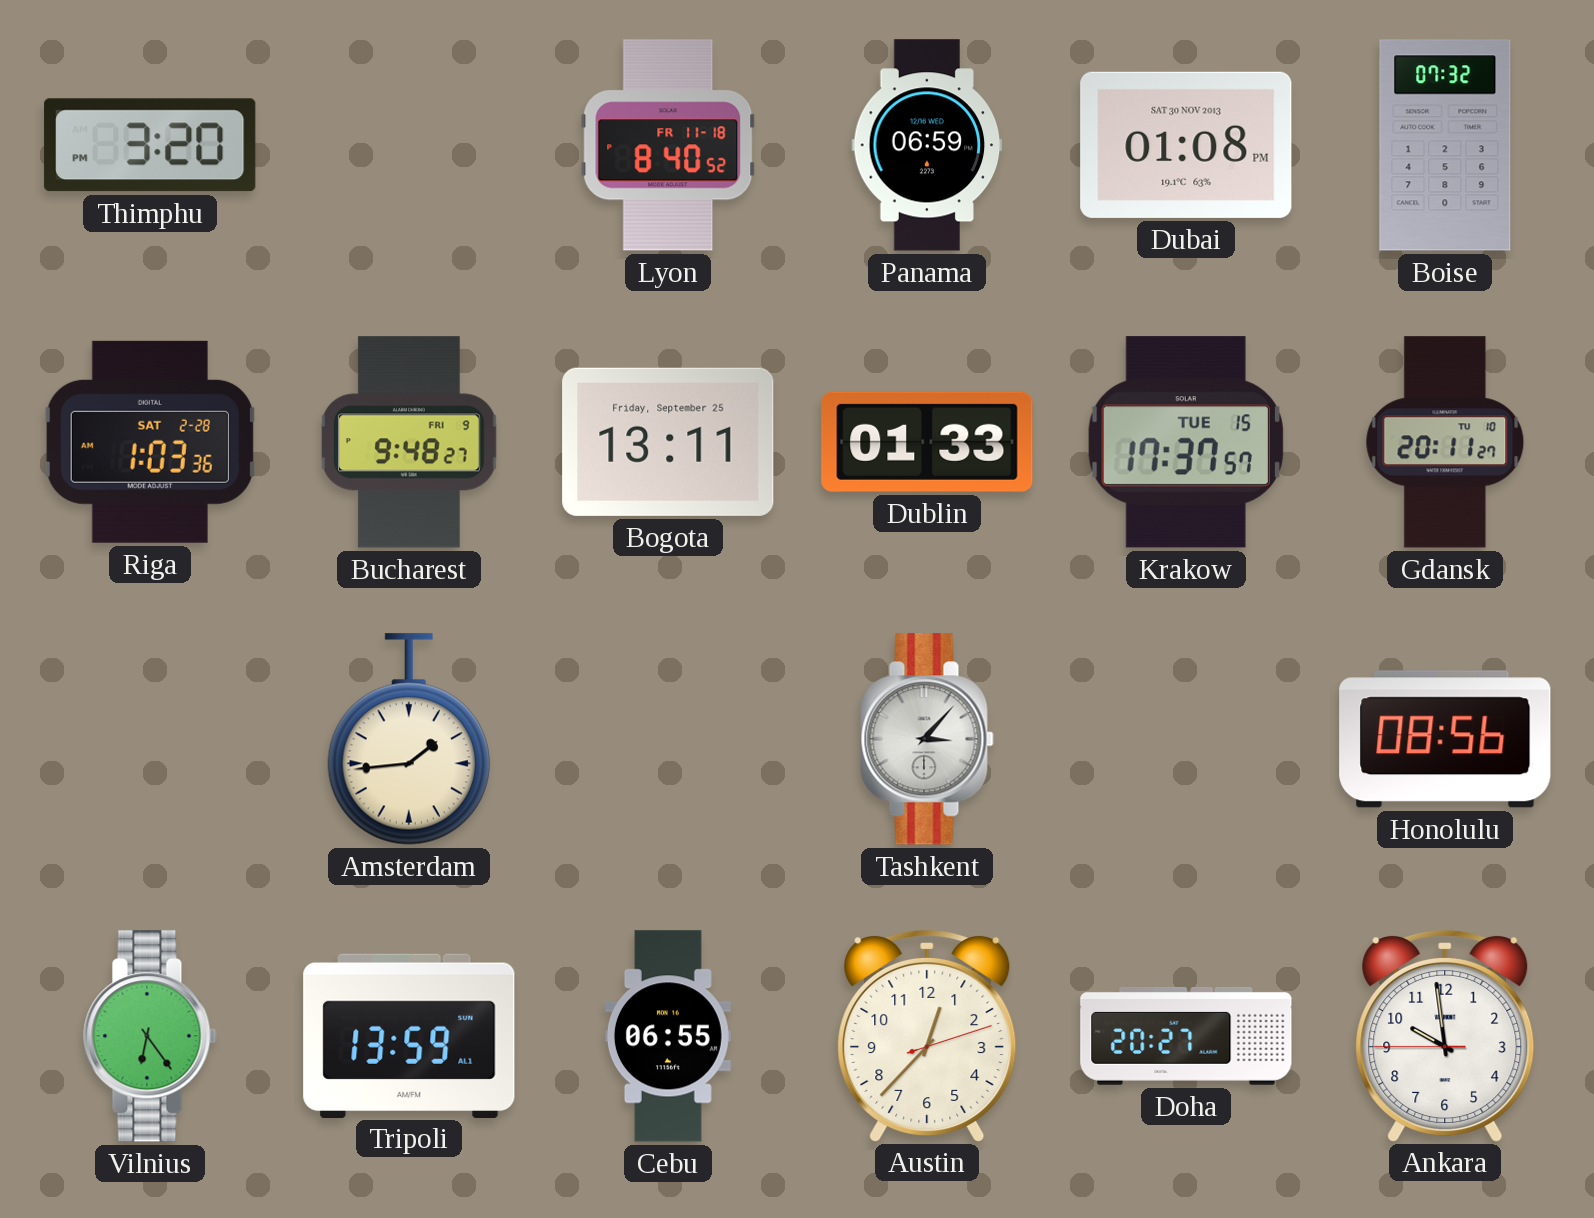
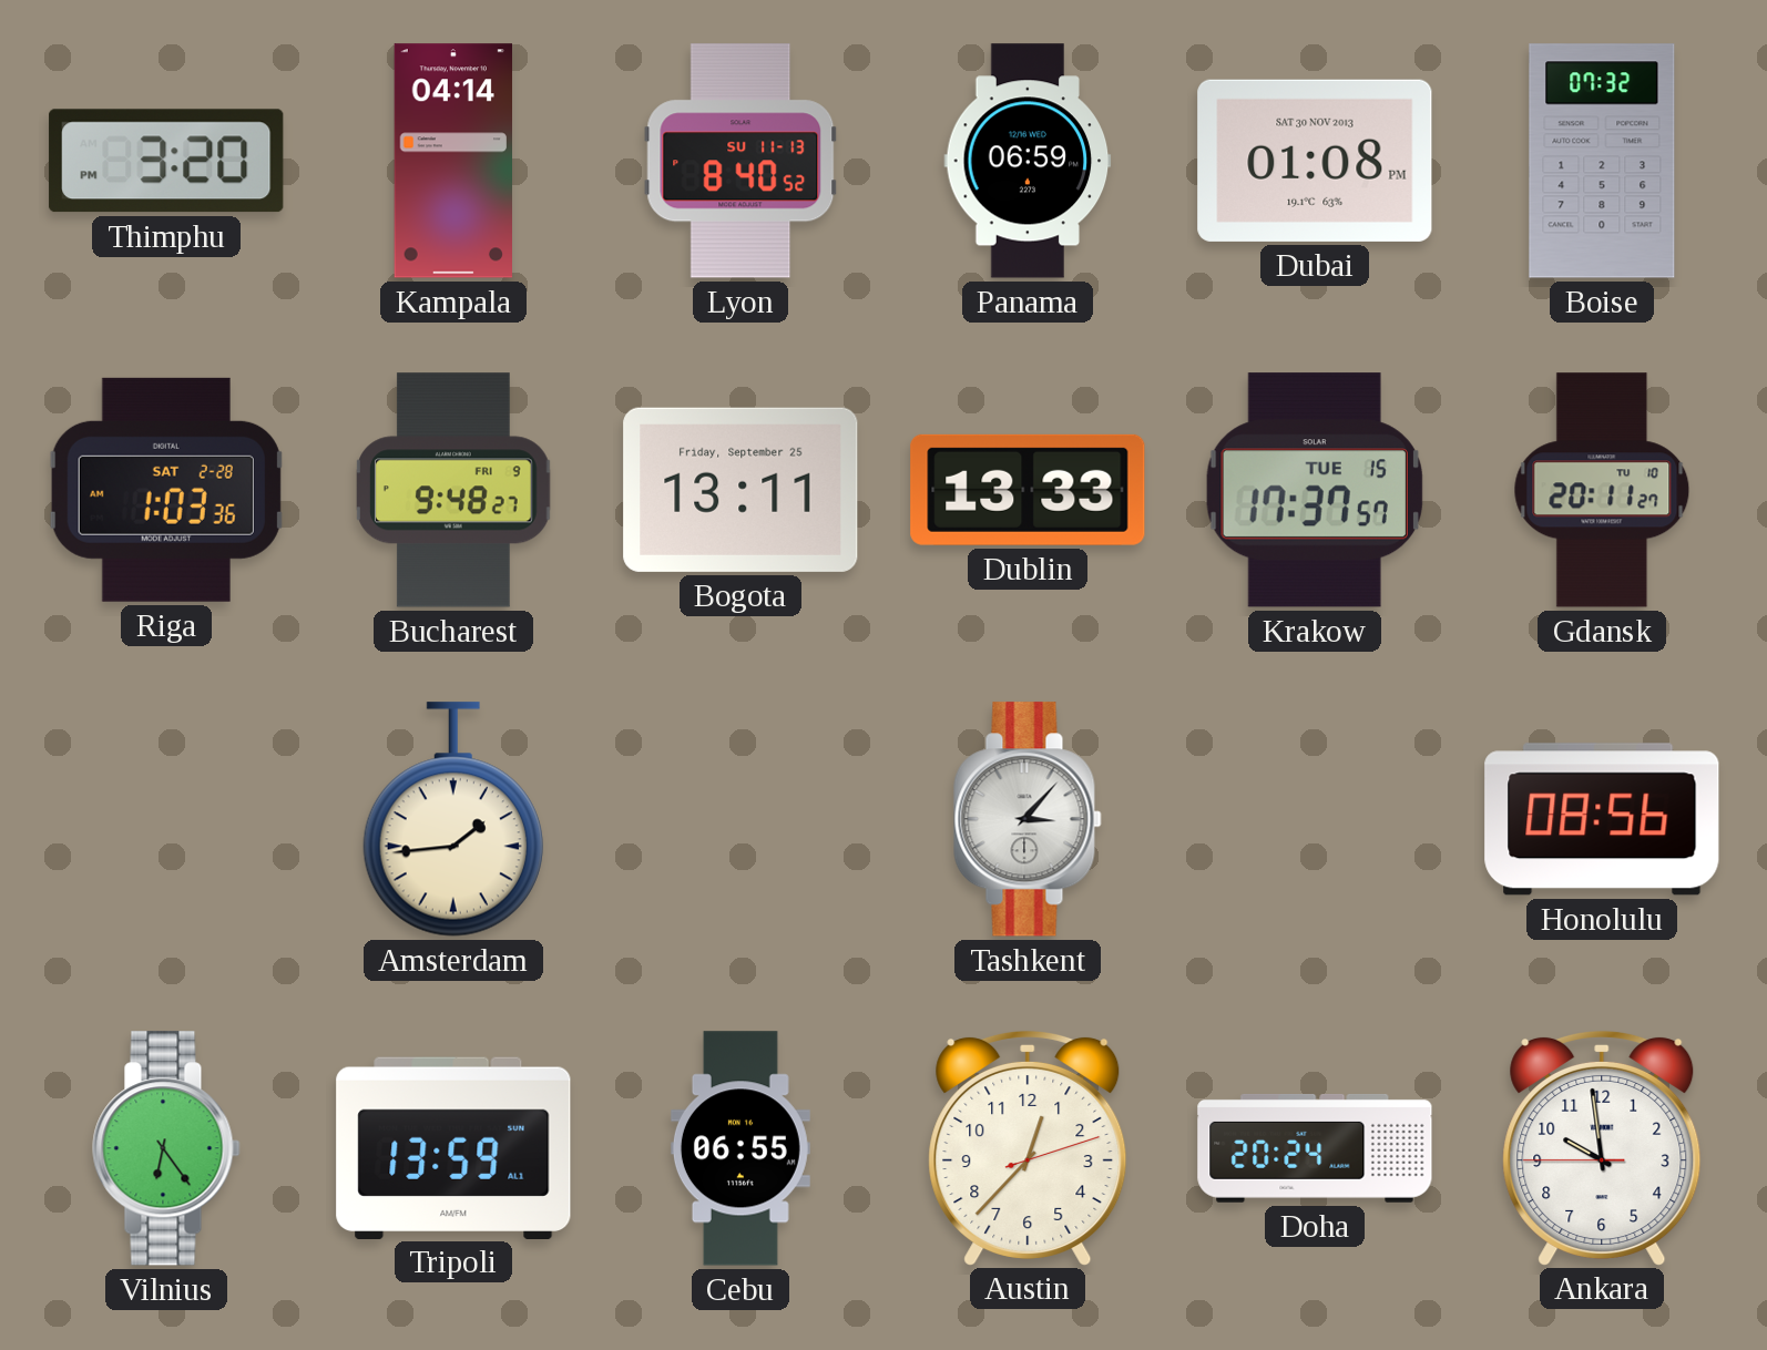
Kampala: none -> 04:14
Lyon date: FR 11-18 -> SU 11-13
Dublin: 01:33 -> 13:33
Doha: 20:27 -> 20:24
